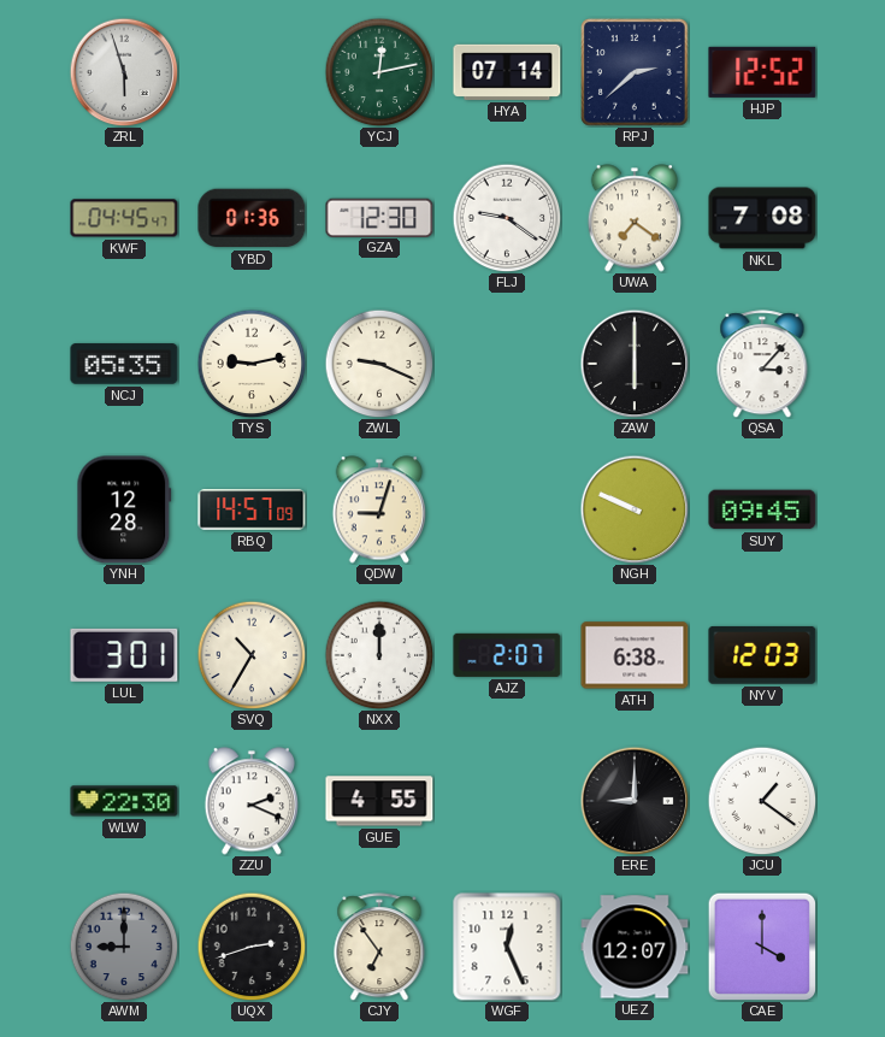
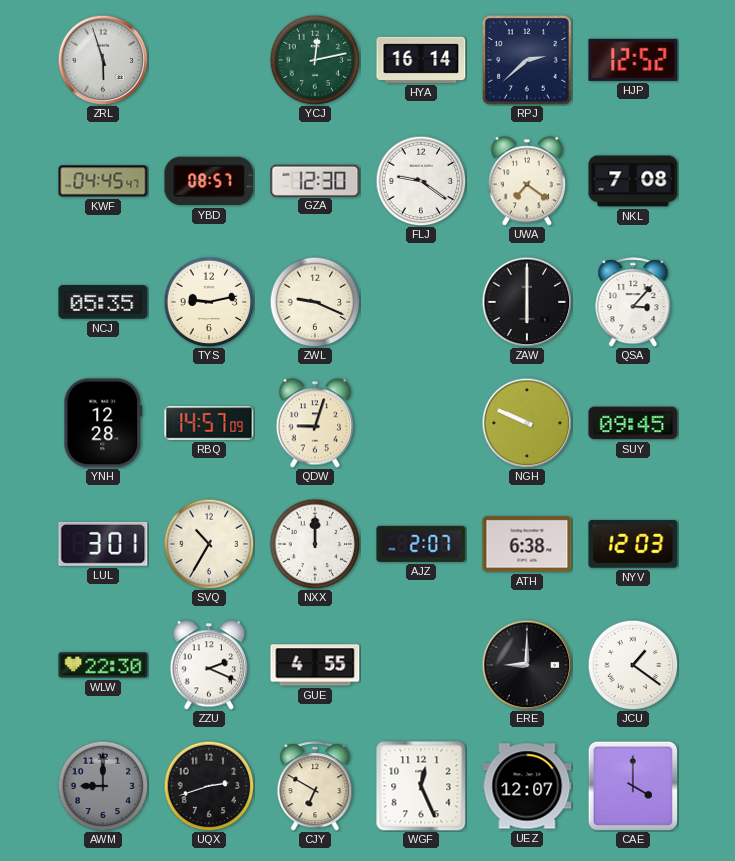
HYA: 07:14 -> 16:14
YBD: 01:36 -> 08:57
CJY: 6:54 -> 6:50
